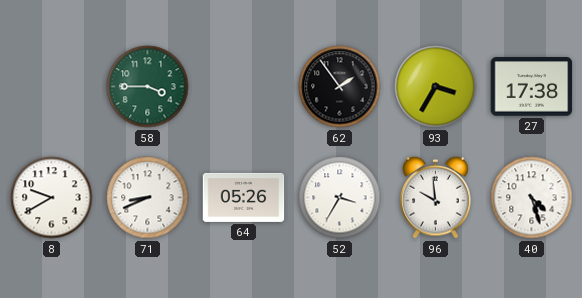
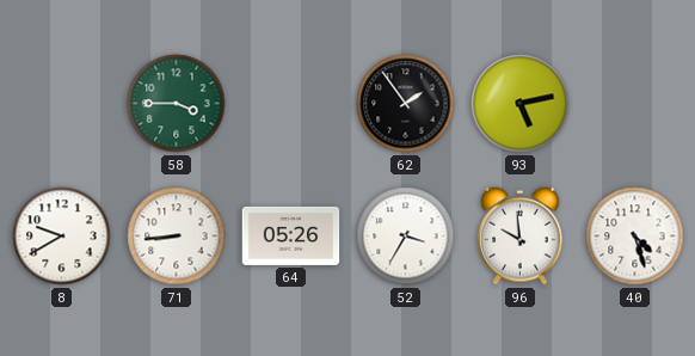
93: 3:35 -> 5:13
27: 17:38 -> none
71: 8:41 -> 8:44
